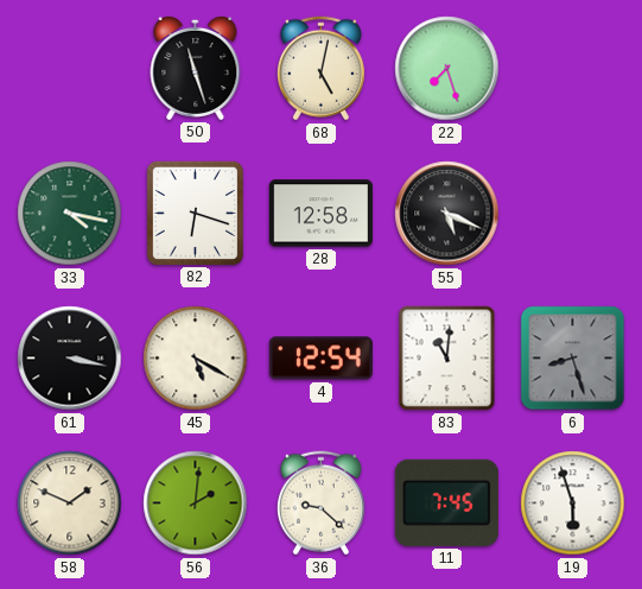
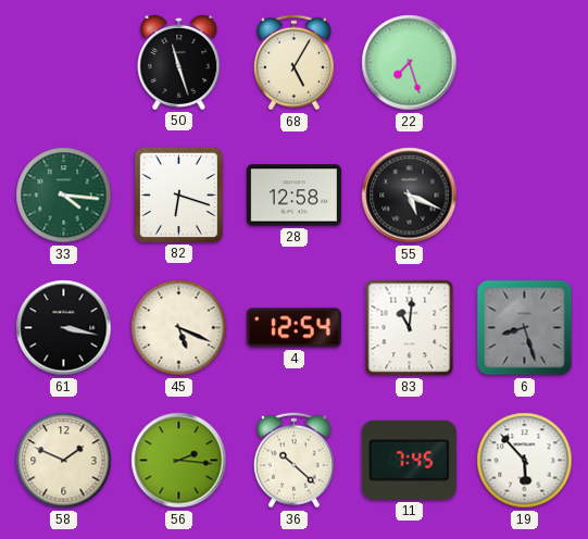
68: 5:02 -> 5:05
33: 4:17 -> 4:16
45: 5:20 -> 5:19
56: 2:01 -> 2:16
36: 9:22 -> 10:22
19: 5:57 -> 5:53
